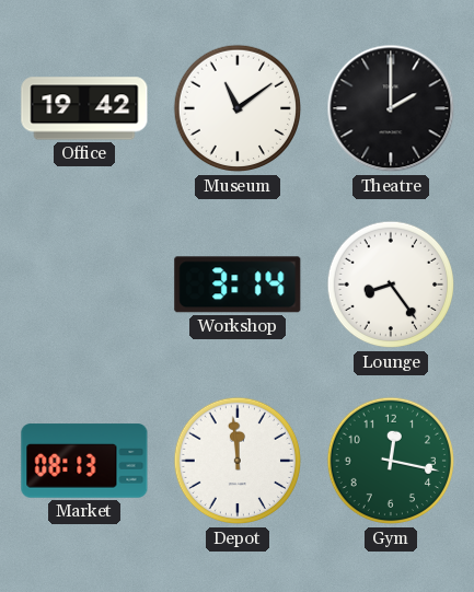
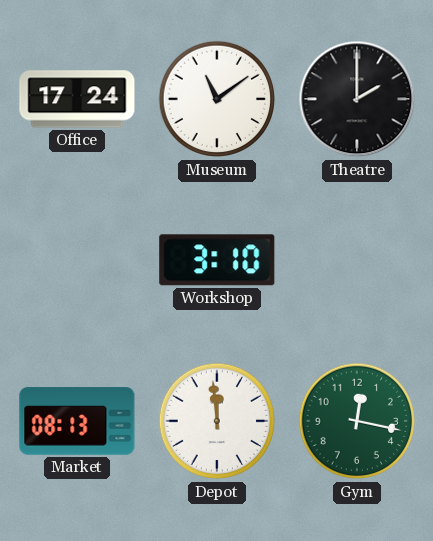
Office: 19:42 -> 17:24
Workshop: 3:14 -> 3:10
Lounge: 8:24 -> none
